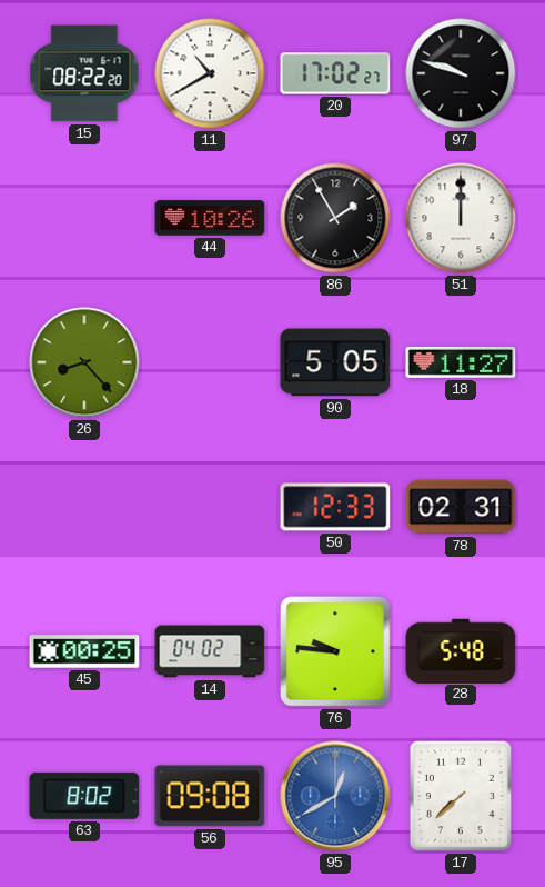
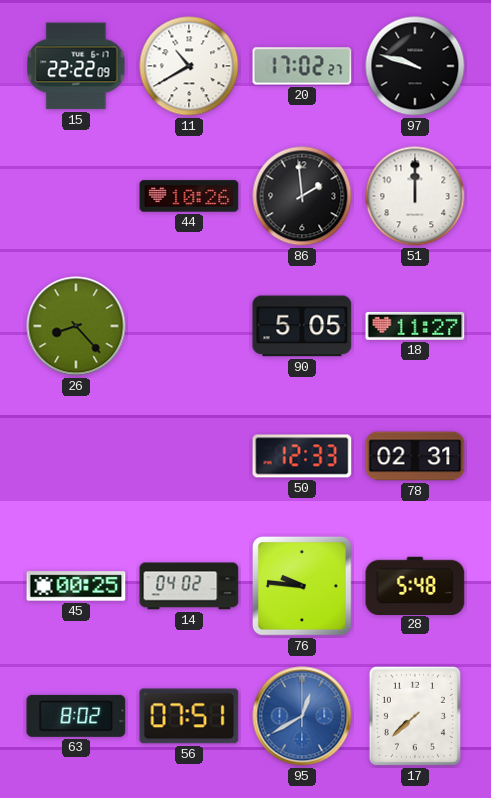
15: 08:22 -> 22:22
86: 1:55 -> 1:59
56: 09:08 -> 07:51
